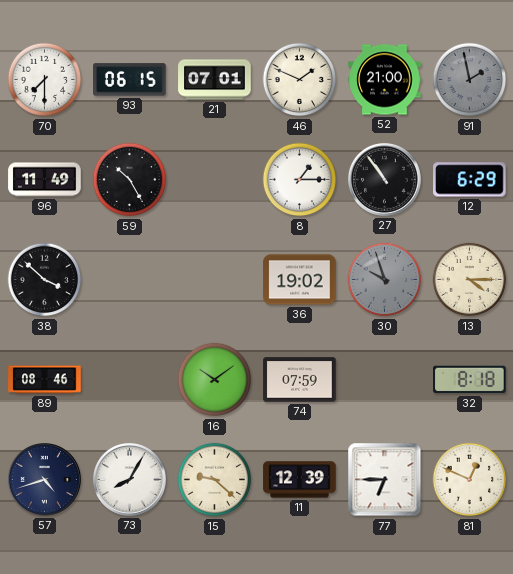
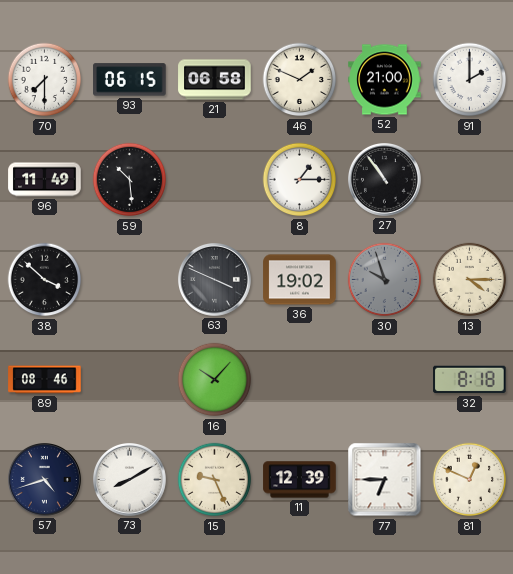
21: 07:01 -> 06:58
91: 1:58 -> 2:00
91 dial: grey -> white
59: 10:25 -> 10:29
12: 6:29 -> none
63: none -> 3:49
16: 10:09 -> 10:07
74: 07:59 -> none
73: 8:05 -> 8:10
15: 9:22 -> 9:26
